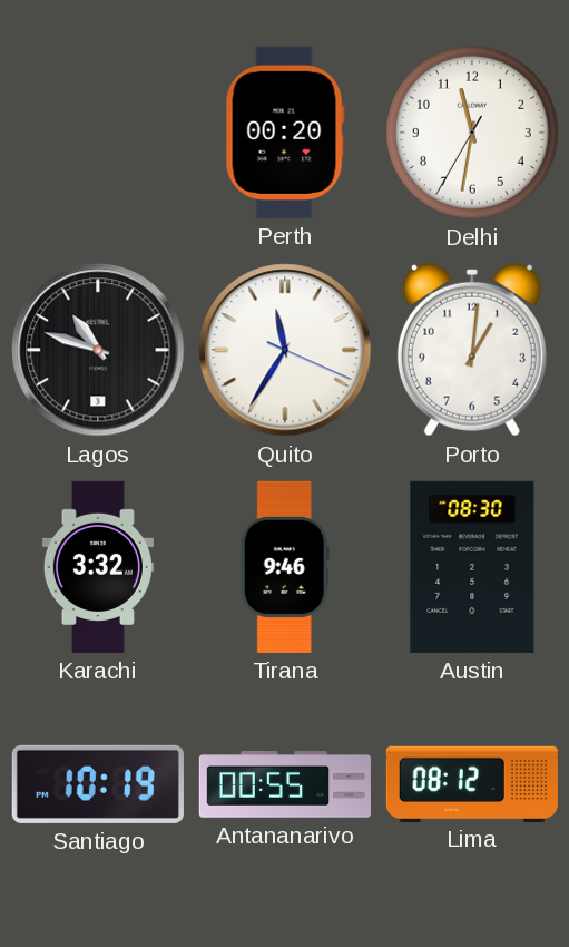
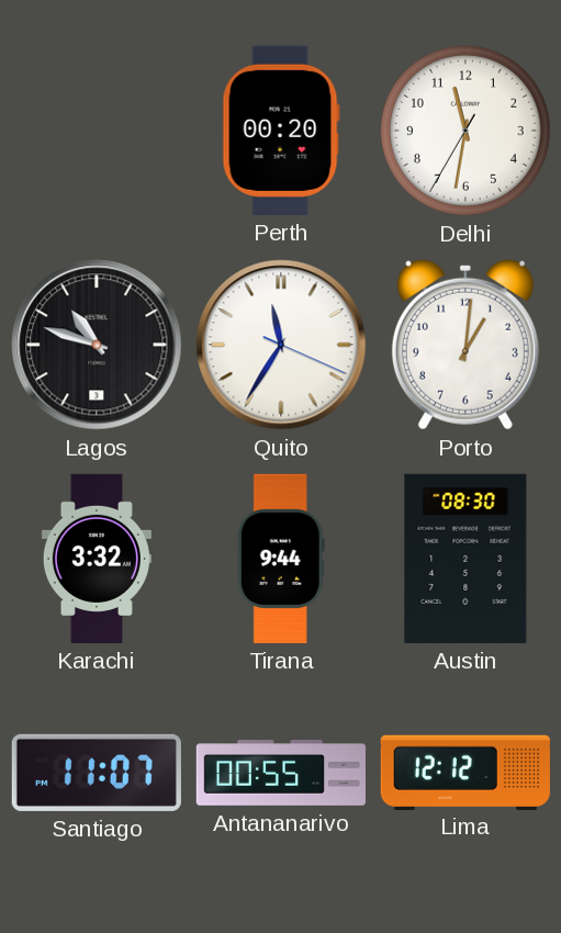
Tirana: 9:46 -> 9:44
Santiago: 10:19 -> 11:07
Lima: 08:12 -> 12:12
